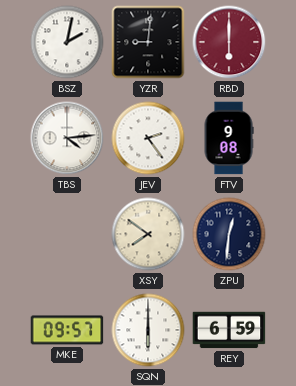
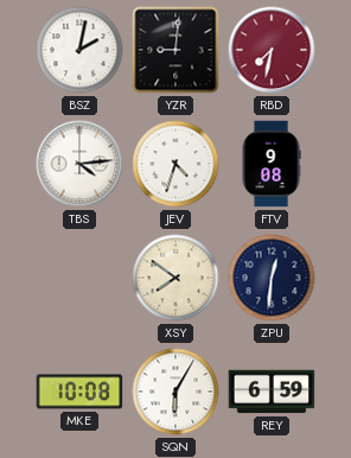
RBD: 6:00 -> 7:32
JEV: 2:24 -> 4:33
MKE: 09:57 -> 10:08
SQN: 6:00 -> 6:05
